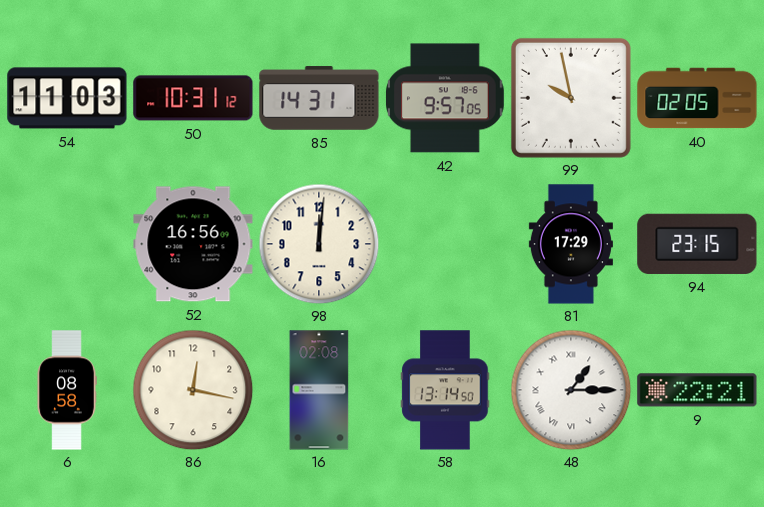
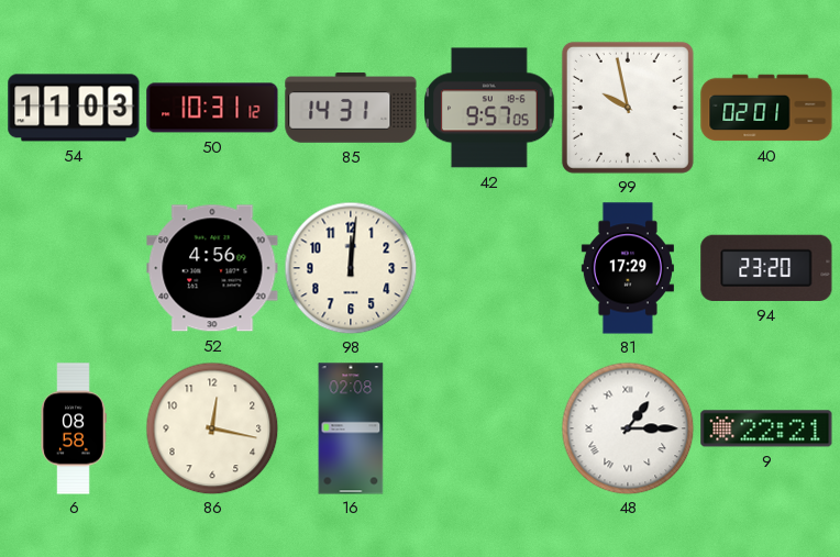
40: 02:05 -> 02:01
52: 16:56 -> 4:56
94: 23:15 -> 23:20
58: 13:14 -> none
